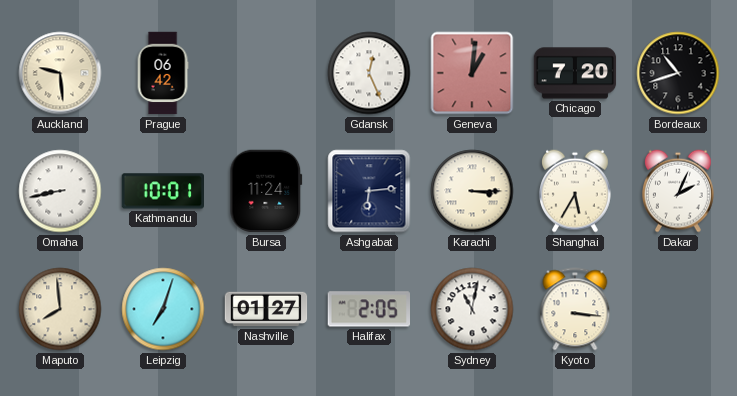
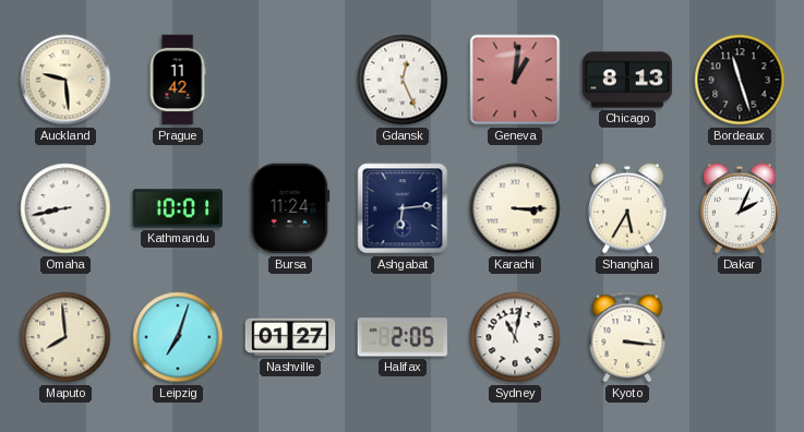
Prague: 06:42 -> 11:42
Chicago: 7:20 -> 8:13
Bordeaux: 10:42 -> 11:27
